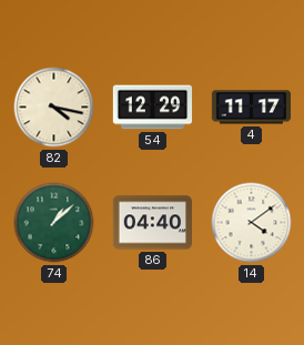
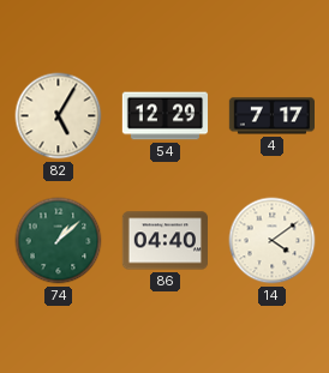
82: 4:17 -> 5:05
4: 11:17 -> 7:17
